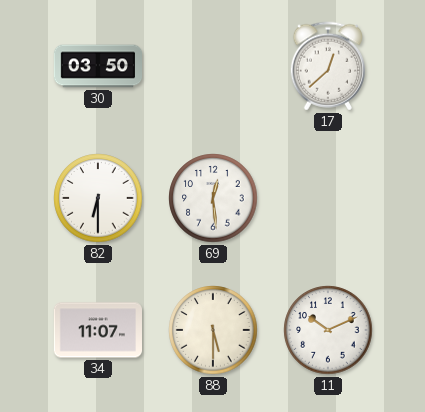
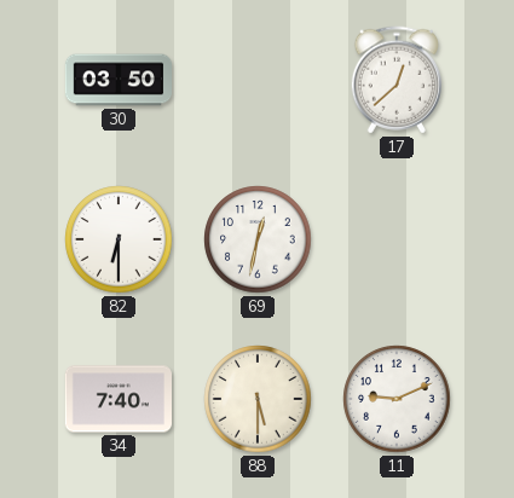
69: 12:29 -> 12:32
34: 11:07 -> 7:40
11: 10:11 -> 9:11
